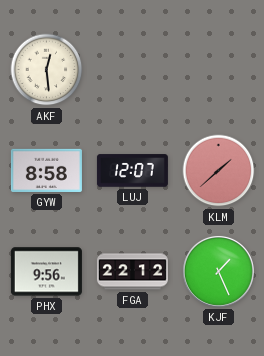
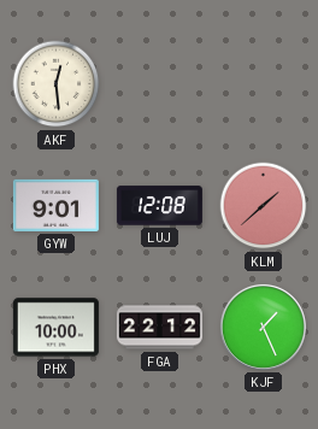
GYW: 8:58 -> 9:01
LUJ: 12:07 -> 12:08
PHX: 9:56 -> 10:00
